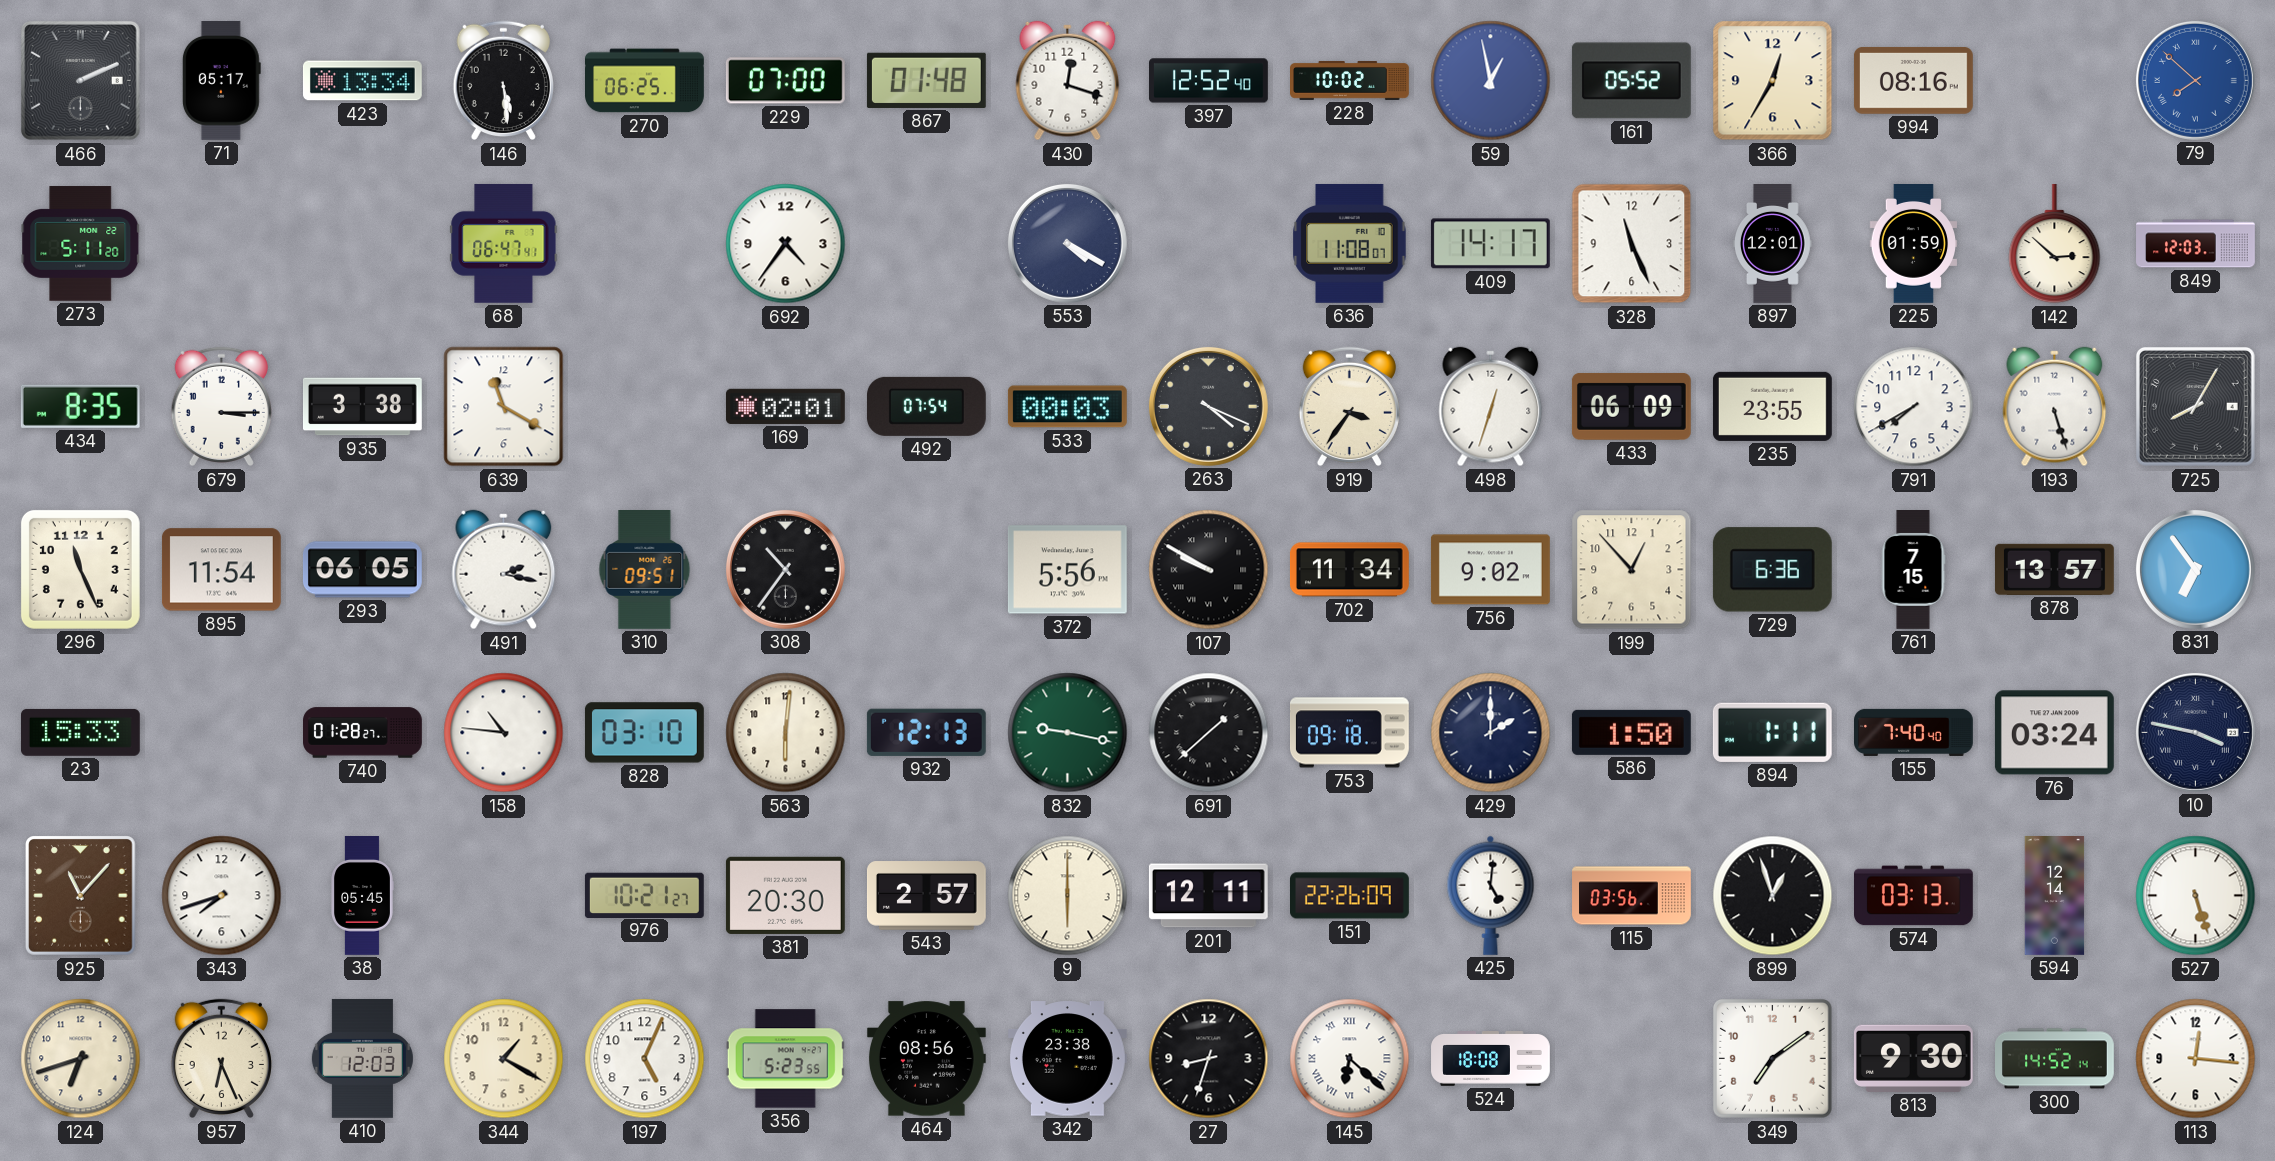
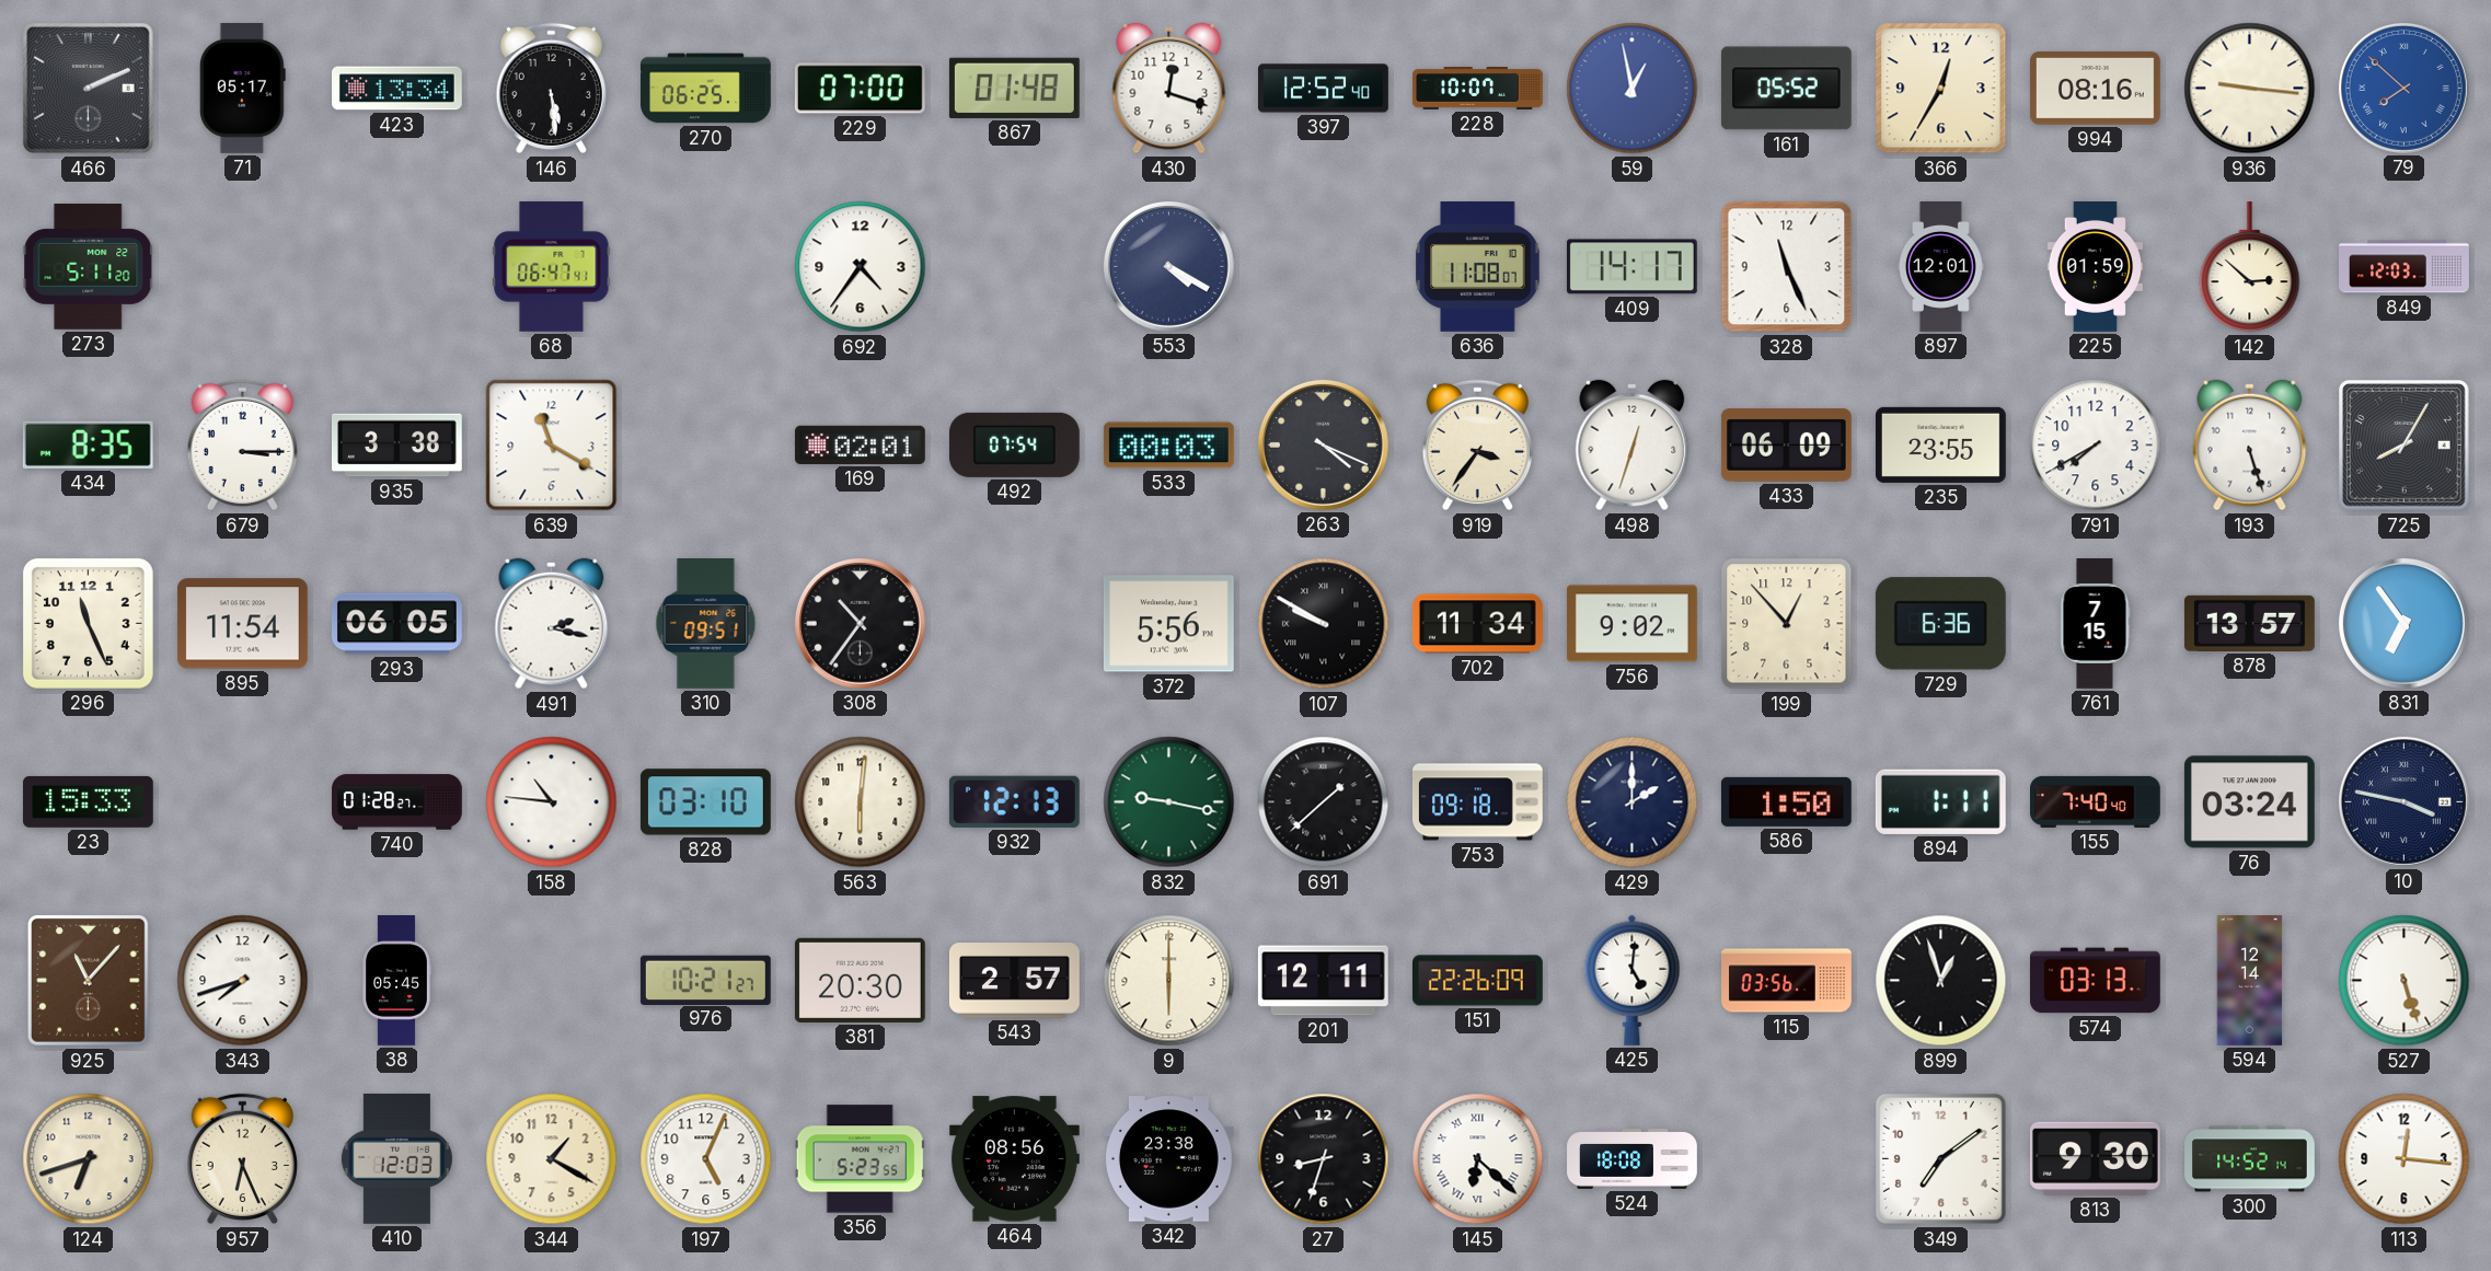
228: 10:02 -> 10:07
936: none -> 9:16
